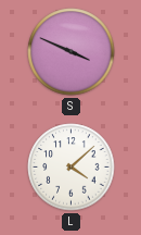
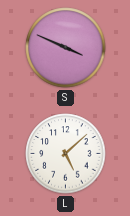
L: 4:08 -> 5:08
